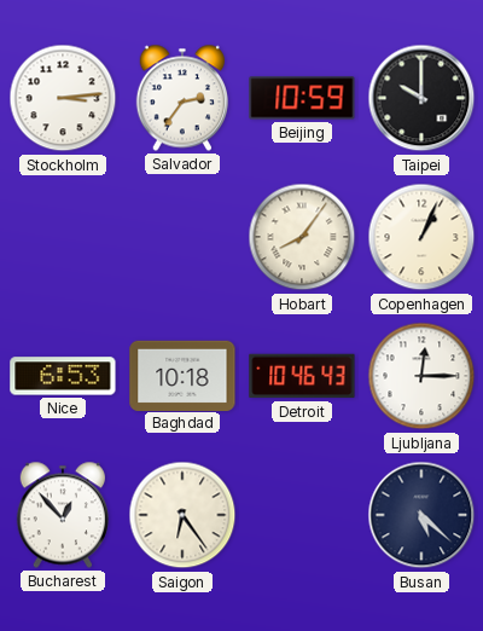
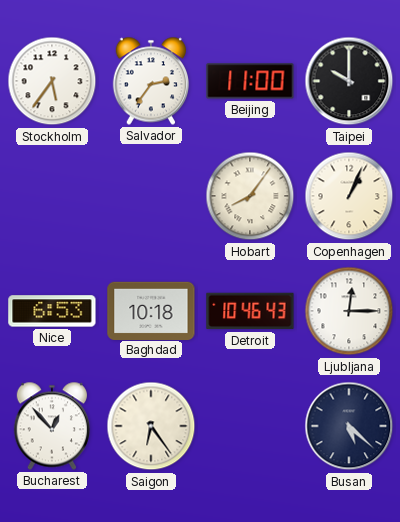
Stockholm: 3:14 -> 5:36
Beijing: 10:59 -> 11:00
